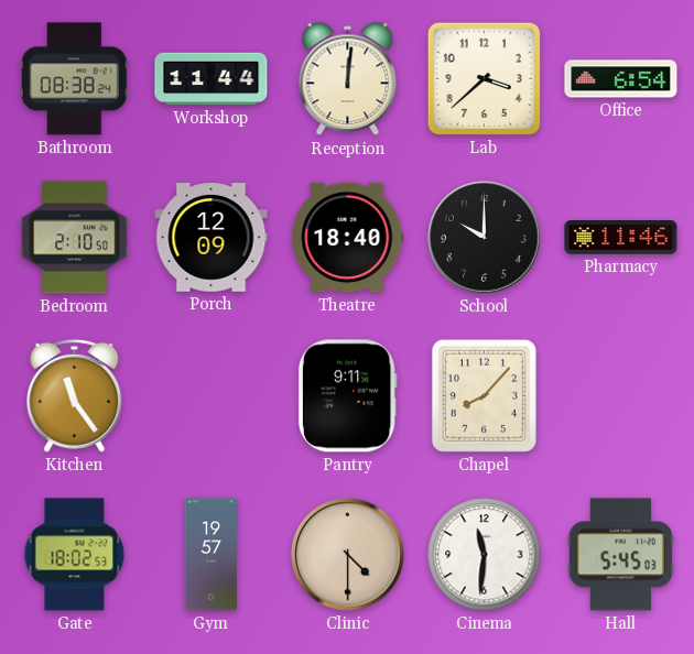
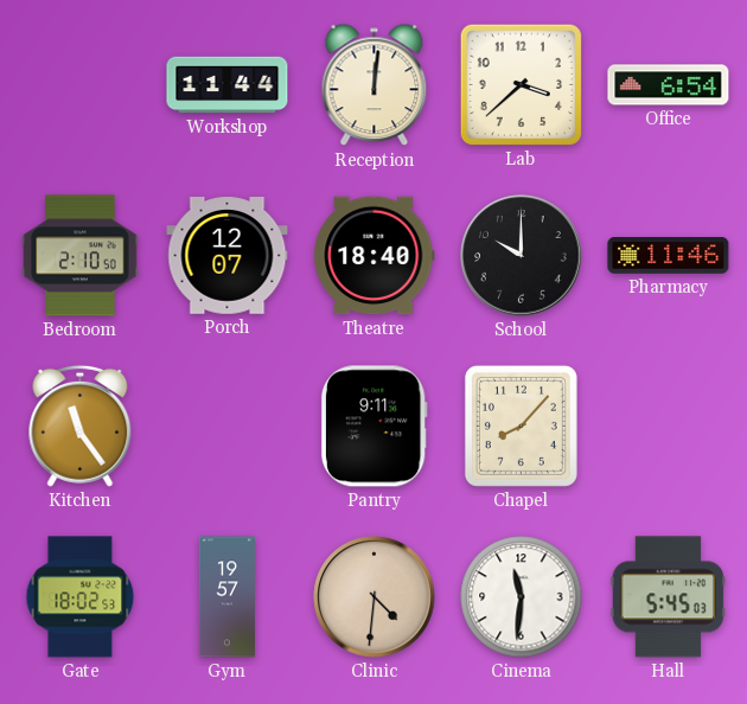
Bathroom: 08:38 -> none
Porch: 12:09 -> 12:07
Clinic: 4:30 -> 4:31
